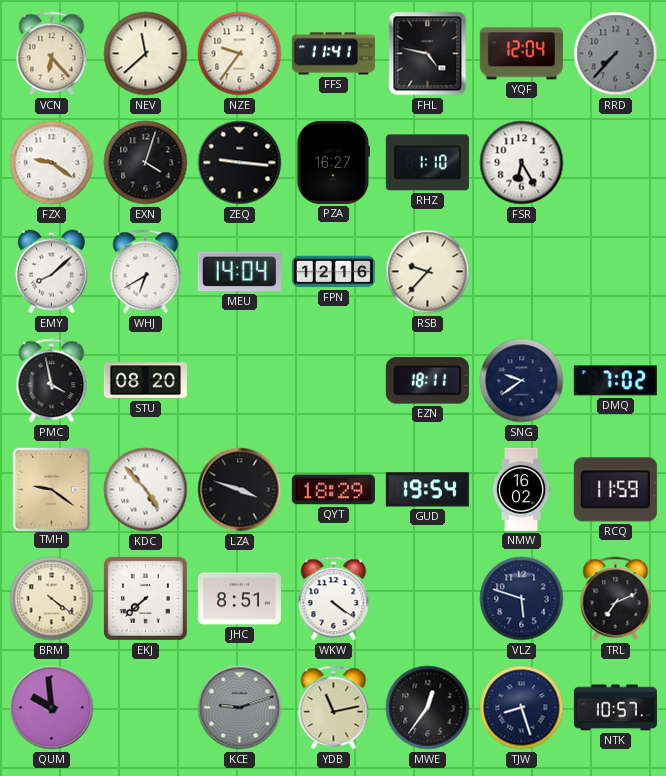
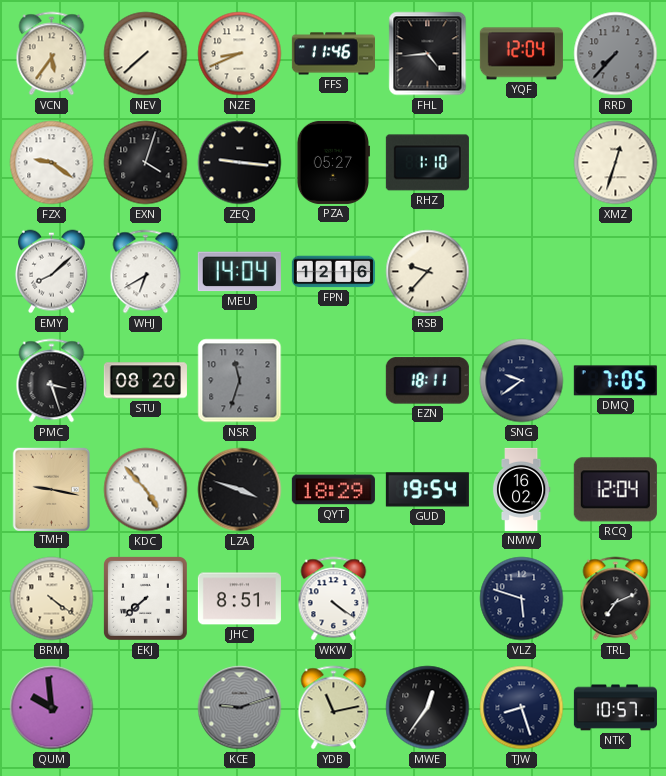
VCN: 6:23 -> 5:36
NEV: 11:38 -> 7:38
NZE: 9:36 -> 8:41
FFS: 11:41 -> 11:46
FHL: 4:47 -> 4:44
PZA: 16:27 -> 05:27
FSR: 6:25 -> none
XMZ: none -> 12:33
PMC: 3:58 -> 3:27
NSR: none -> 11:33
DMQ: 7:02 -> 7:05
TMH: 9:21 -> 9:17
RCQ: 11:59 -> 12:04
